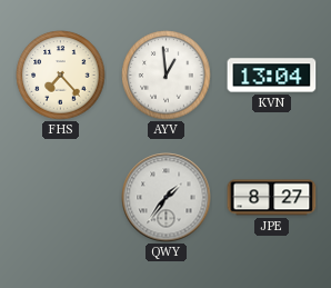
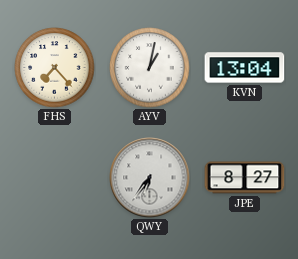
AYV: 12:59 -> 1:02
QWY: 1:36 -> 6:36
